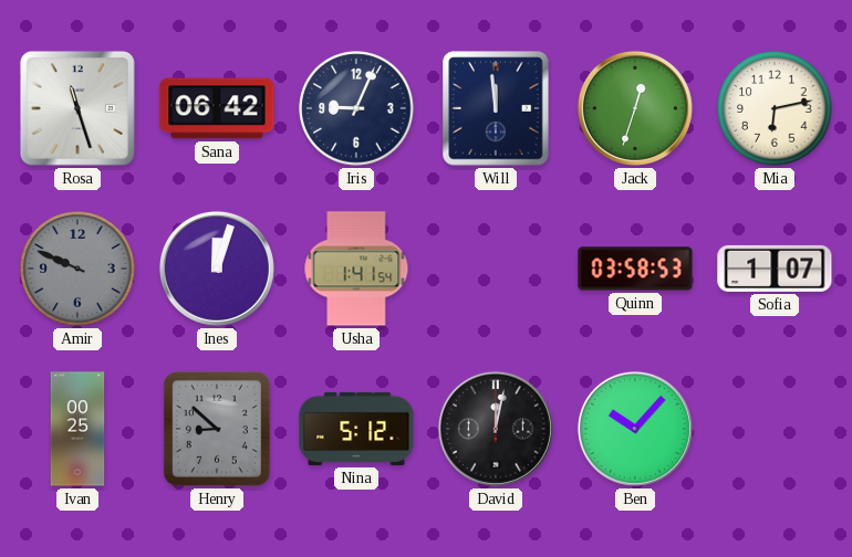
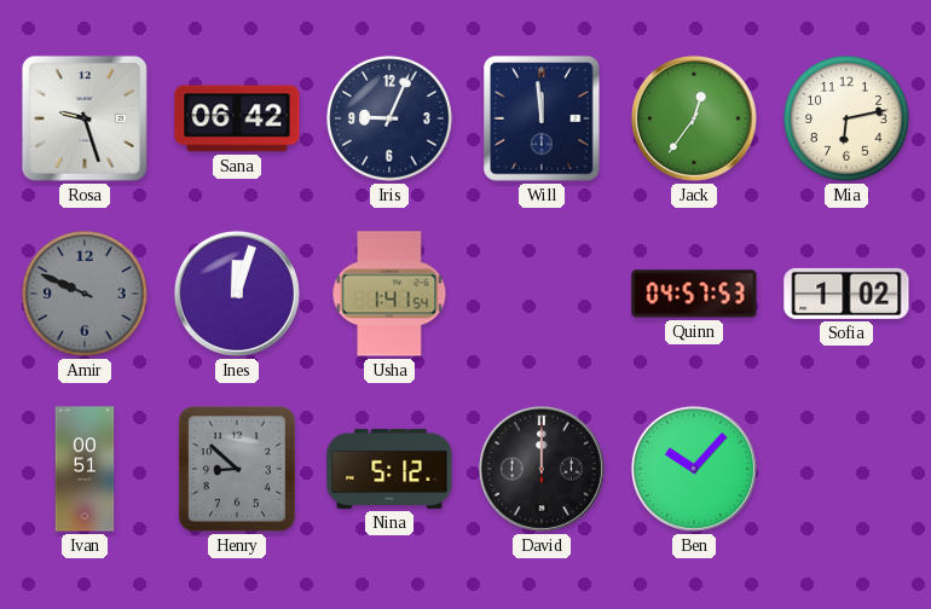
Rosa: 11:27 -> 9:27
Jack: 12:33 -> 12:36
Quinn: 03:58 -> 04:57
Sofia: 1:07 -> 1:02
Ivan: 00:25 -> 00:51
David: 12:02 -> 12:00
